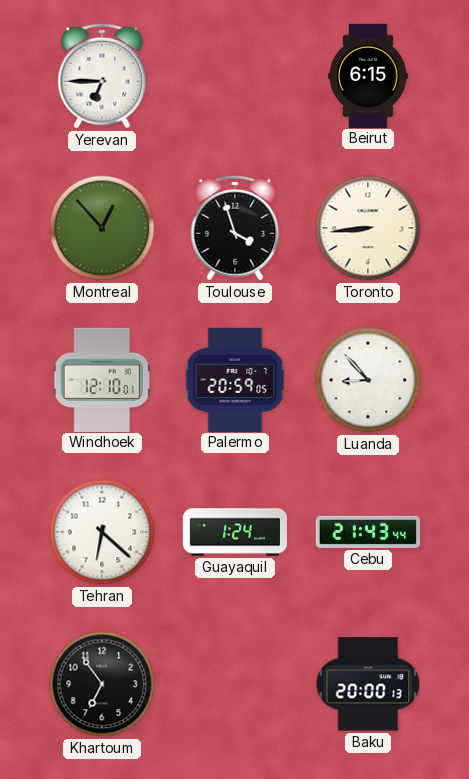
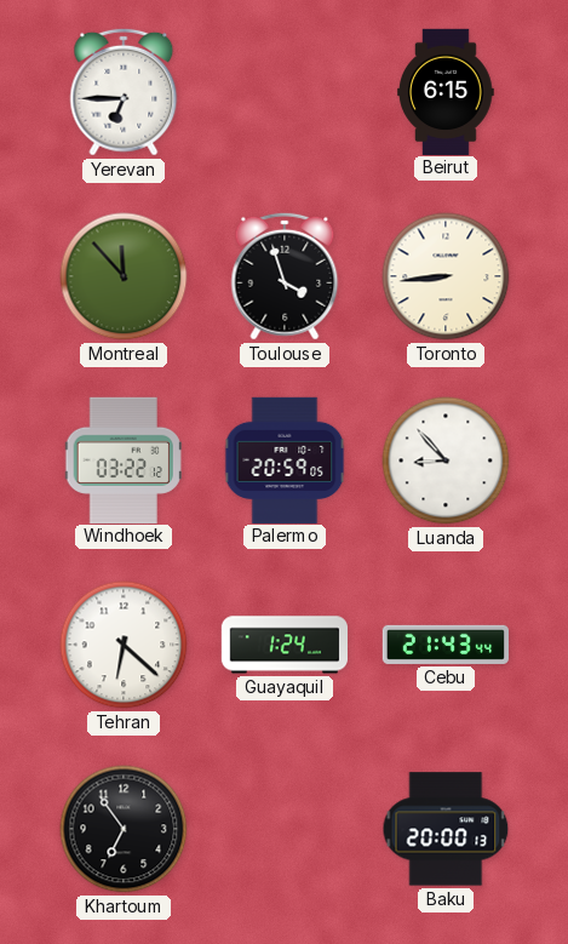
Montreal: 12:53 -> 11:53
Windhoek: 12:10 -> 03:22
